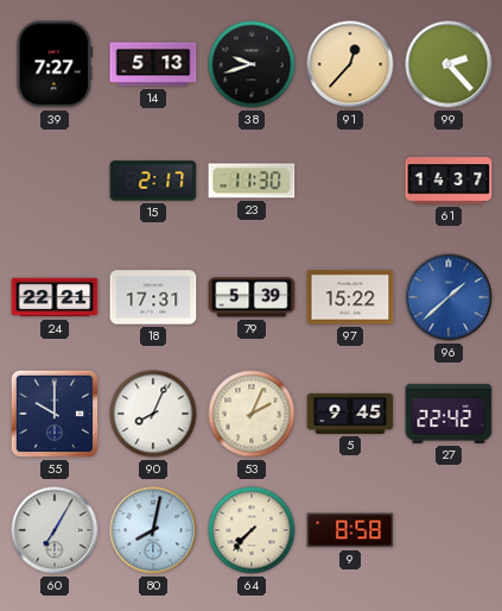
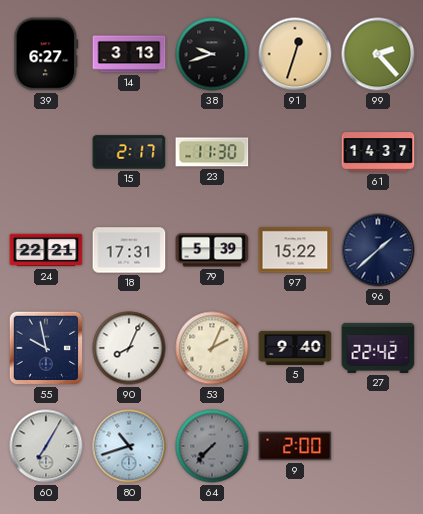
39: 7:27 -> 6:27
14: 5:13 -> 3:13
91: 12:37 -> 12:33
96 dial: blue -> navy
55: 10:00 -> 9:58
5: 9:45 -> 9:40
80: 8:02 -> 10:42
64 dial: cream -> grey
9: 8:58 -> 2:00
